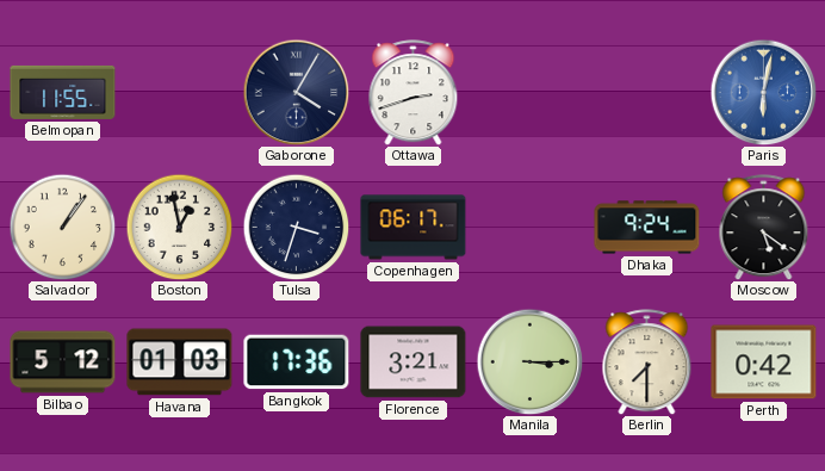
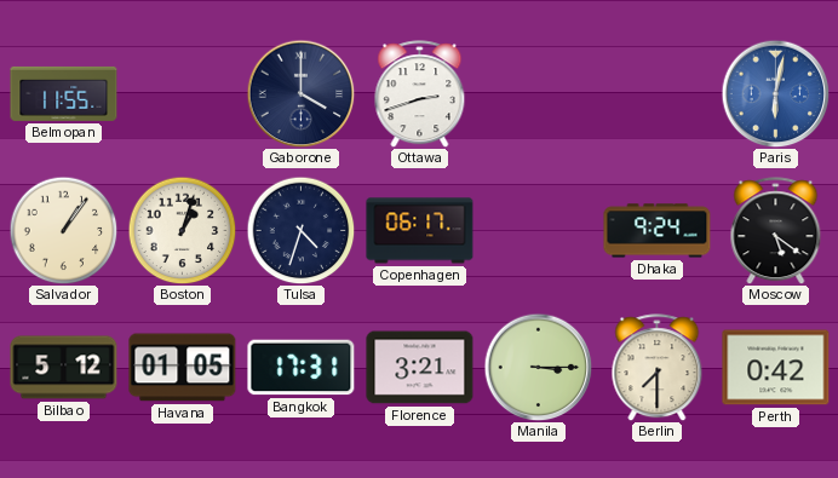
Gaborone: 4:05 -> 4:00
Boston: 12:58 -> 1:03
Tulsa: 3:33 -> 4:33
Havana: 01:03 -> 01:05
Bangkok: 17:36 -> 17:31
